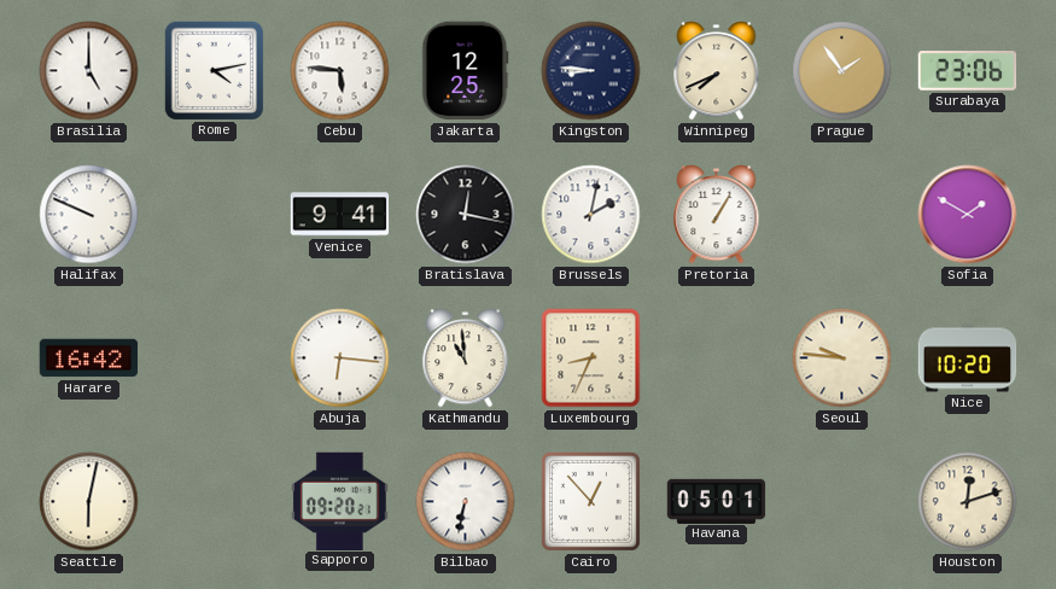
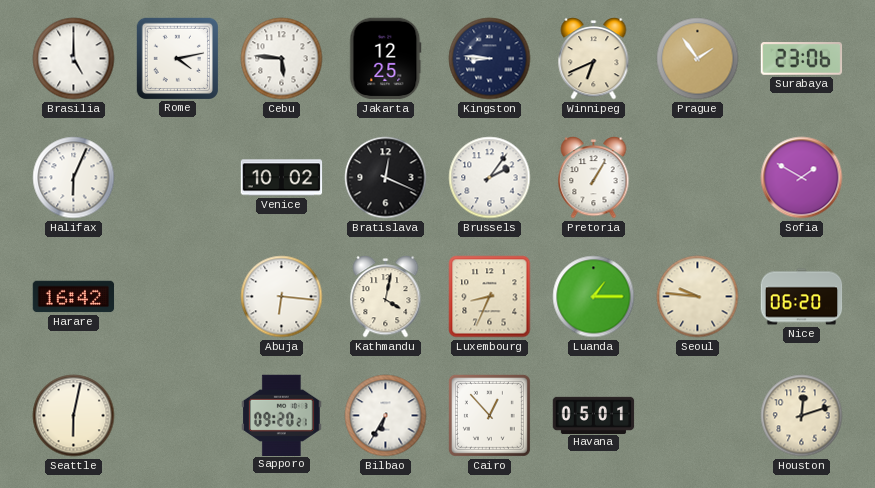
Winnipeg: 7:41 -> 6:41
Halifax: 9:49 -> 6:04
Venice: 9:41 -> 10:02
Bratislava: 12:17 -> 12:19
Brussels: 2:02 -> 2:06
Kathmandu: 10:59 -> 4:02
Luanda: none -> 1:15
Nice: 10:20 -> 06:20
Bilbao: 6:32 -> 6:35
